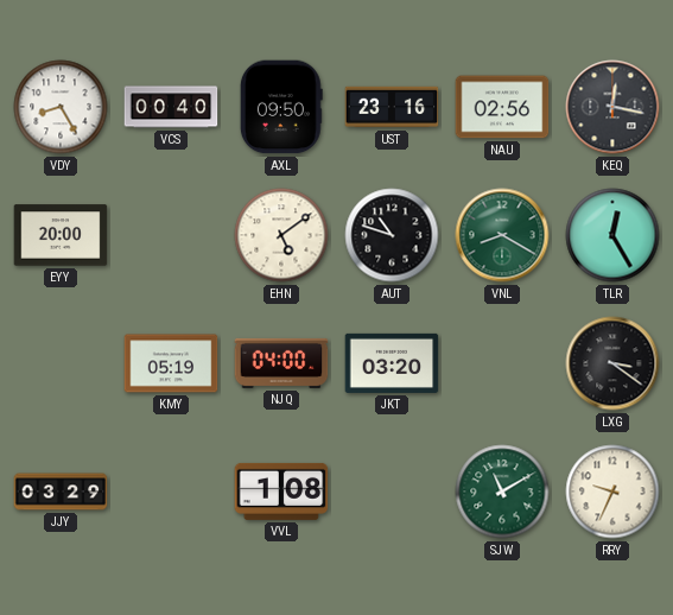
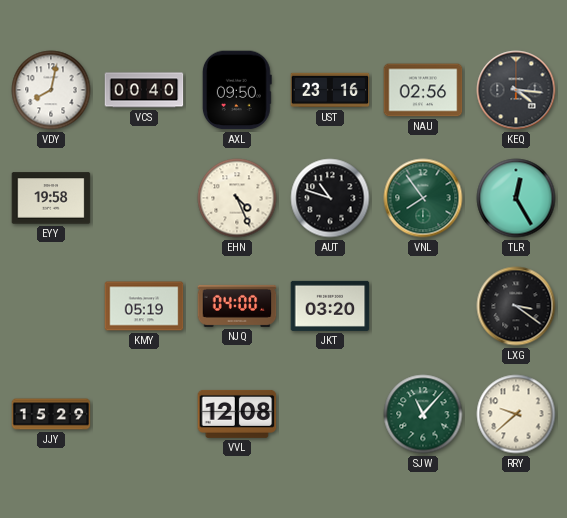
VDY: 8:25 -> 8:02
KEQ: 12:17 -> 4:16
EYY: 20:00 -> 19:58
EHN: 5:09 -> 4:26
VNL: 8:20 -> 7:54
JJY: 03:29 -> 15:29
VVL: 1:08 -> 12:08
SJW: 11:10 -> 11:07
RRY: 9:34 -> 9:38
